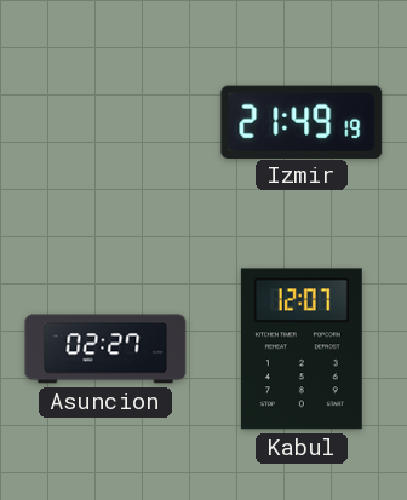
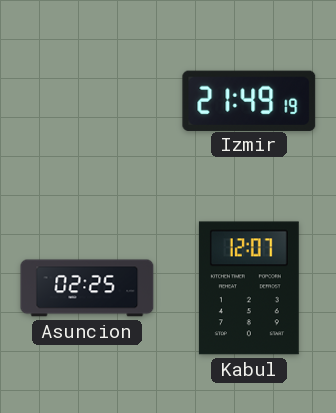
Asuncion: 02:27 -> 02:25
